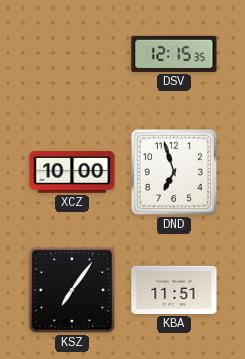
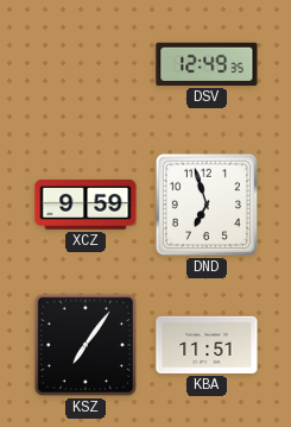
DSV: 12:15 -> 12:49
XCZ: 10:00 -> 9:59
